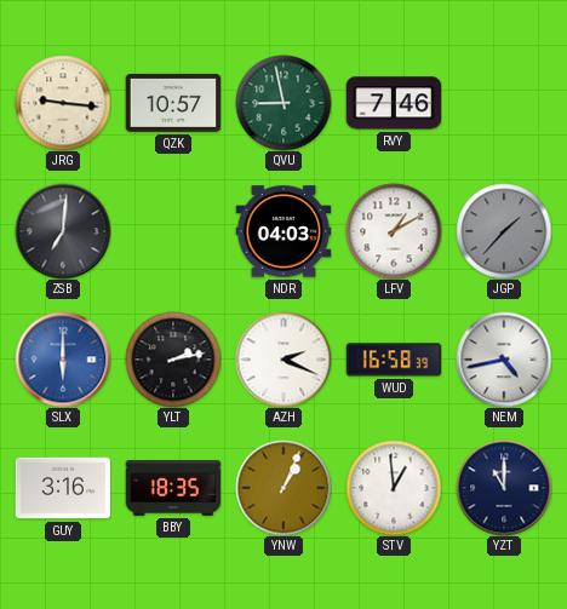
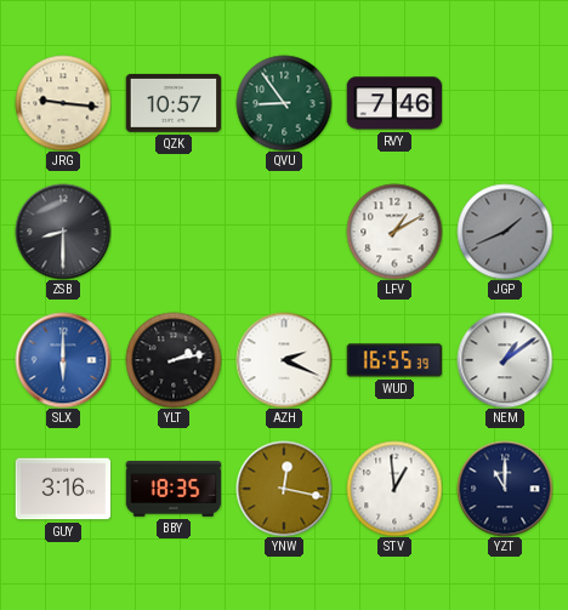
QVU: 8:58 -> 8:54
ZSB: 7:01 -> 8:30
NDR: 04:03 -> none
JGP: 1:37 -> 1:41
WUD: 16:58 -> 16:55
NEM: 4:43 -> 1:09
YNW: 1:04 -> 12:17
